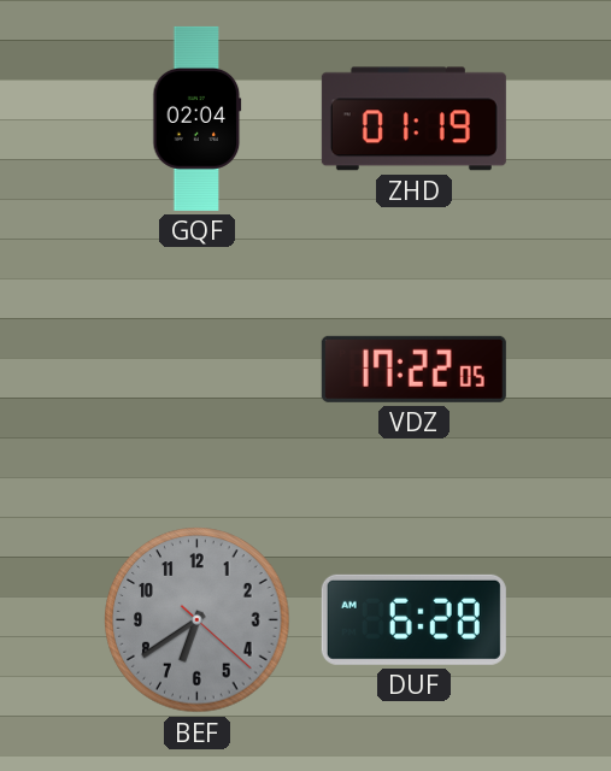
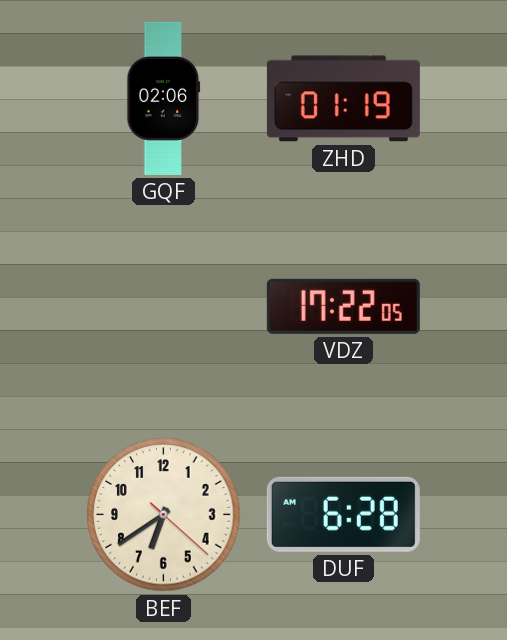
GQF: 02:04 -> 02:06
BEF dial: grey -> cream
